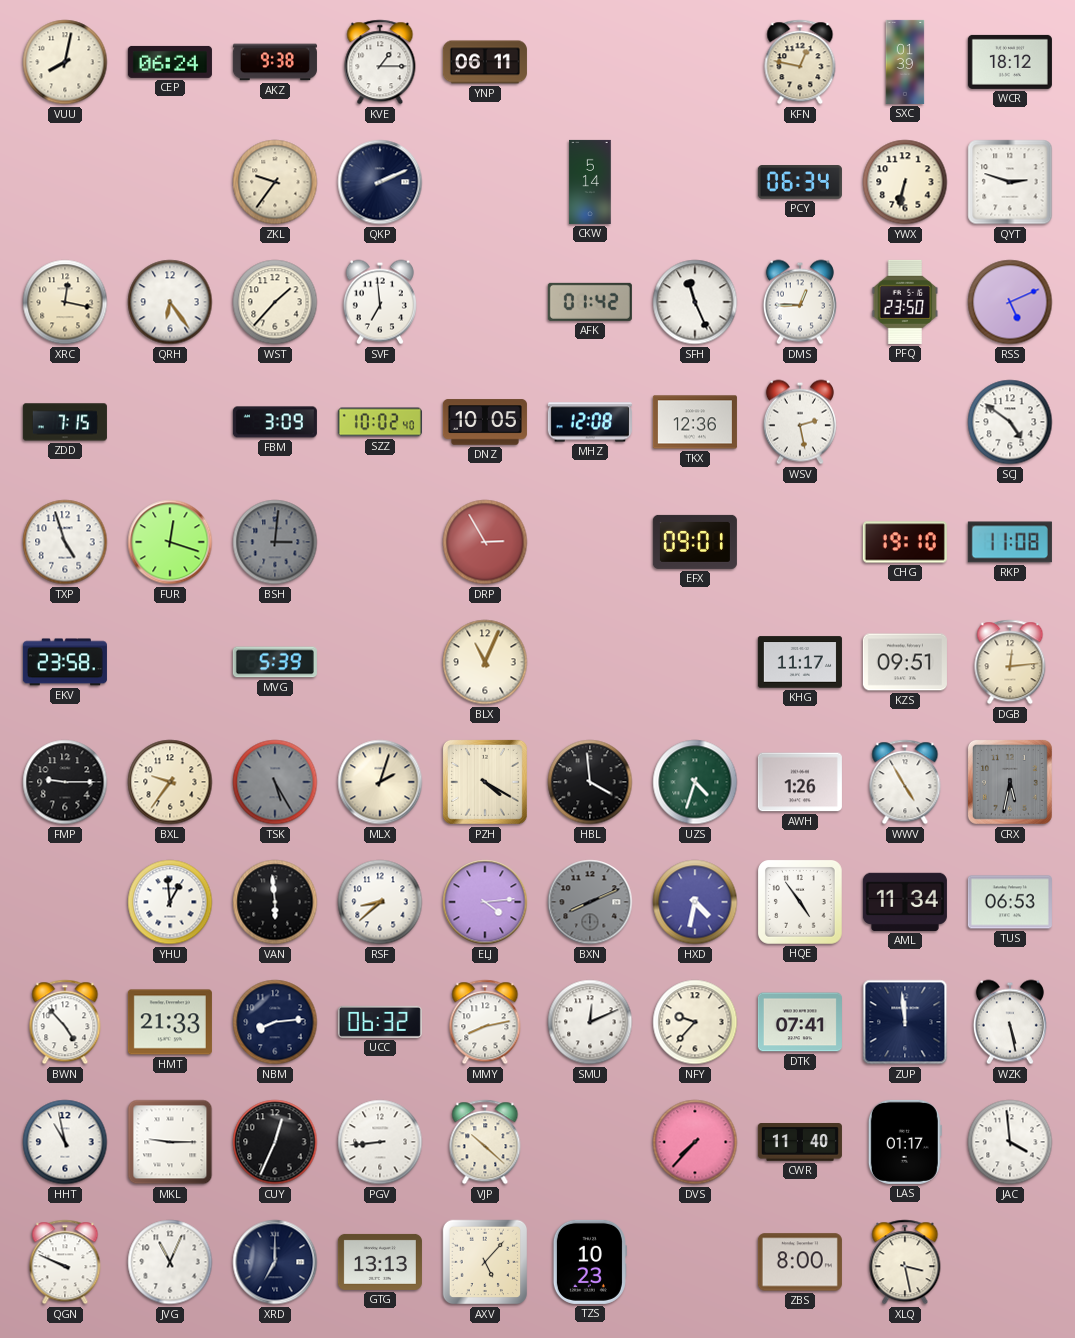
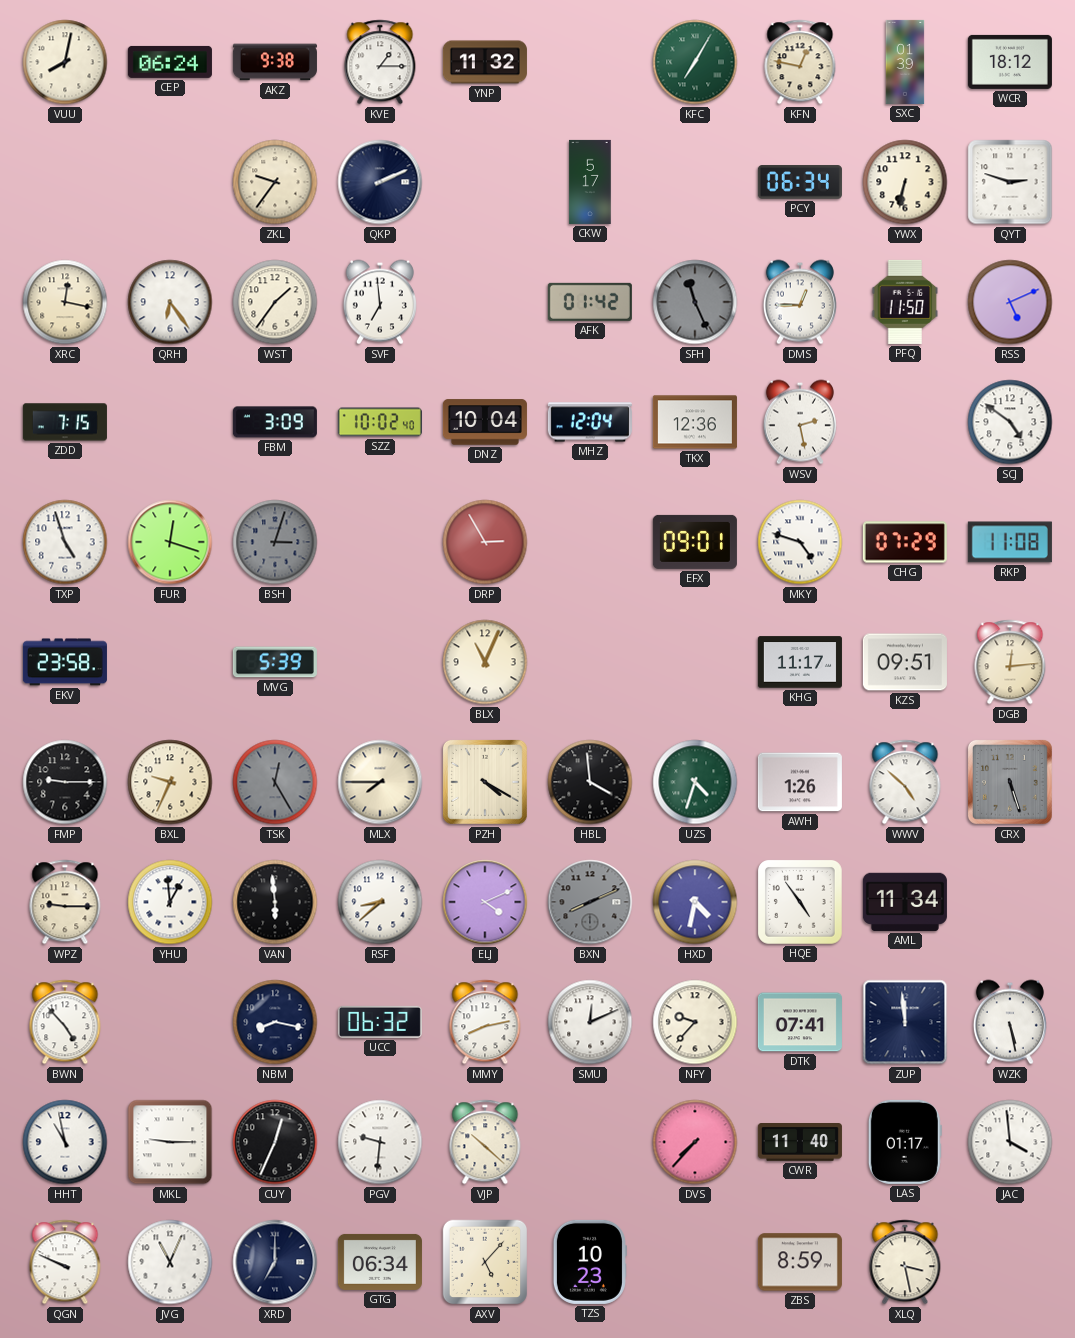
YNP: 06:11 -> 11:32
KFC: none -> 7:05
CKW: 5:14 -> 5:17
WST: 1:37 -> 1:36
SFH dial: white -> grey
PFQ: 23:50 -> 11:50
DNZ: 10:05 -> 10:04
MHZ: 12:08 -> 12:04
BSH: 3:01 -> 3:03
MKY: none -> 4:48
CHG: 19:10 -> 07:29
BXL: 9:36 -> 9:34
TSK: 5:25 -> 12:25
MLX: 2:03 -> 7:45
WWV: 4:55 -> 4:52
CRX: 5:32 -> 5:27
WPZ: none -> 9:15
ELJ: 4:14 -> 4:11
TUS: 06:53 -> none
HMT: 21:33 -> none
NBM: 8:14 -> 8:17
PGV: 8:44 -> 9:31
GTG: 13:13 -> 06:34
ZBS: 8:00 -> 8:59
